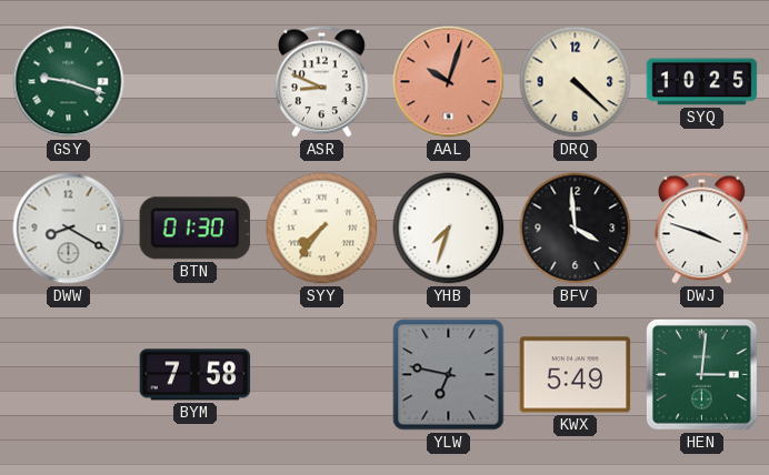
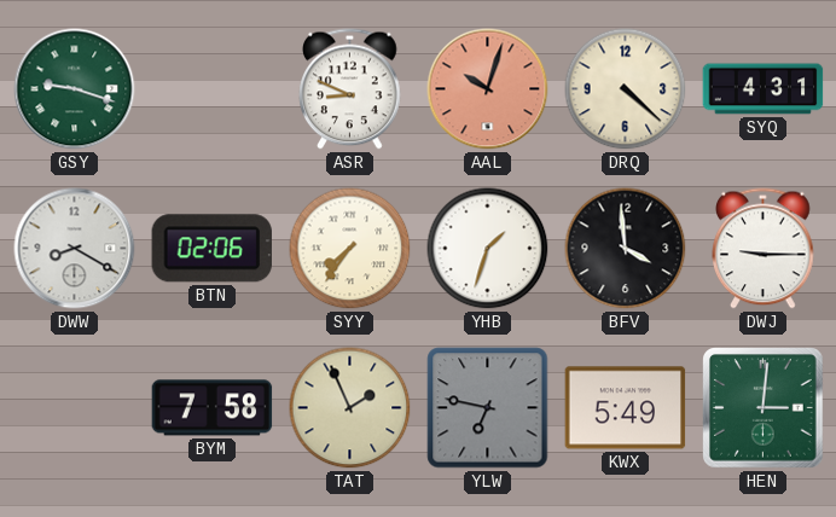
SYQ: 10:25 -> 4:31
BTN: 01:30 -> 02:06
YHB: 7:33 -> 1:33
DWJ: 3:48 -> 9:15
TAT: none -> 1:56
